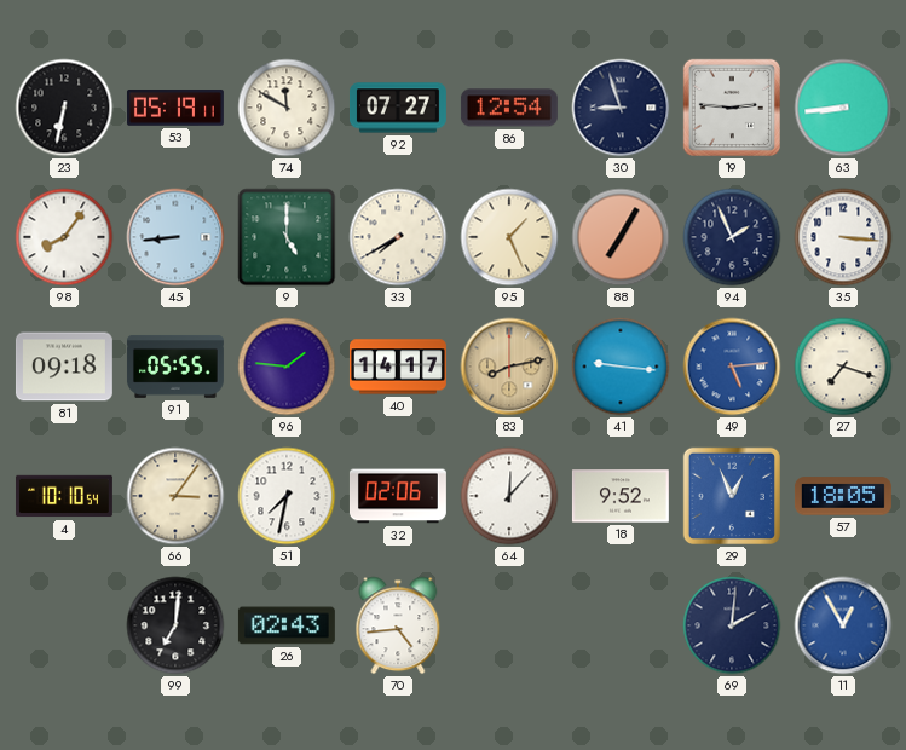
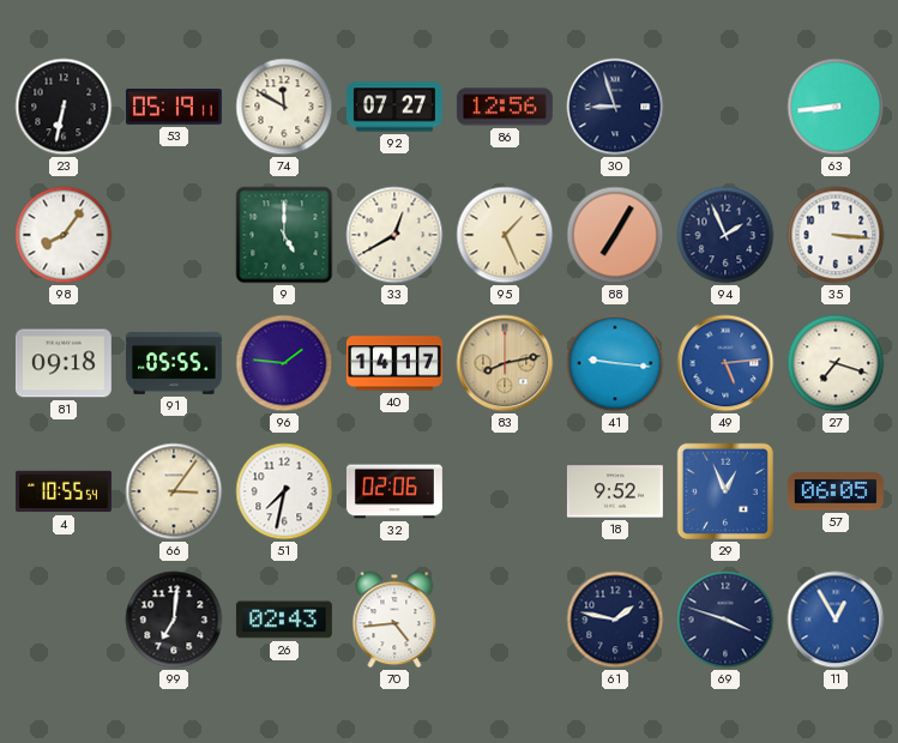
86: 12:54 -> 12:56
19: 2:46 -> none
45: 8:44 -> none
33: 7:40 -> 12:40
4: 10:10 -> 10:55
64: 12:07 -> none
57: 18:05 -> 06:05
61: none -> 1:47
69: 2:01 -> 3:48
